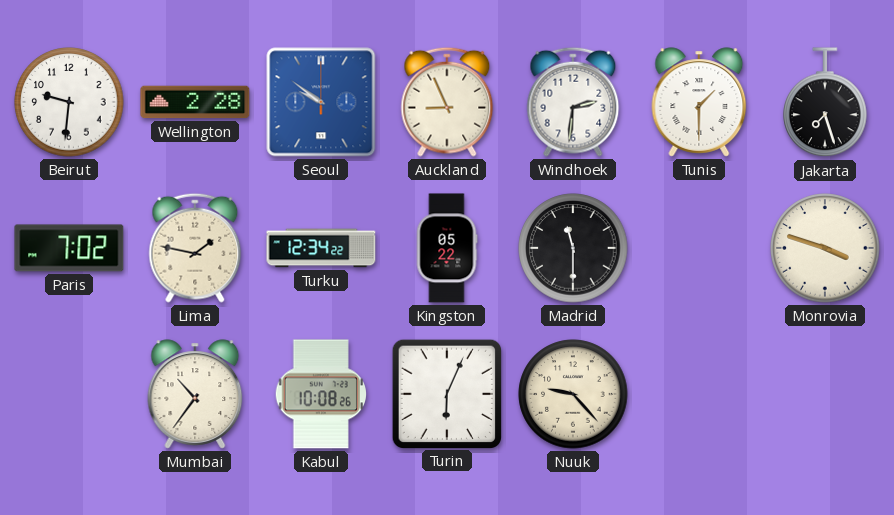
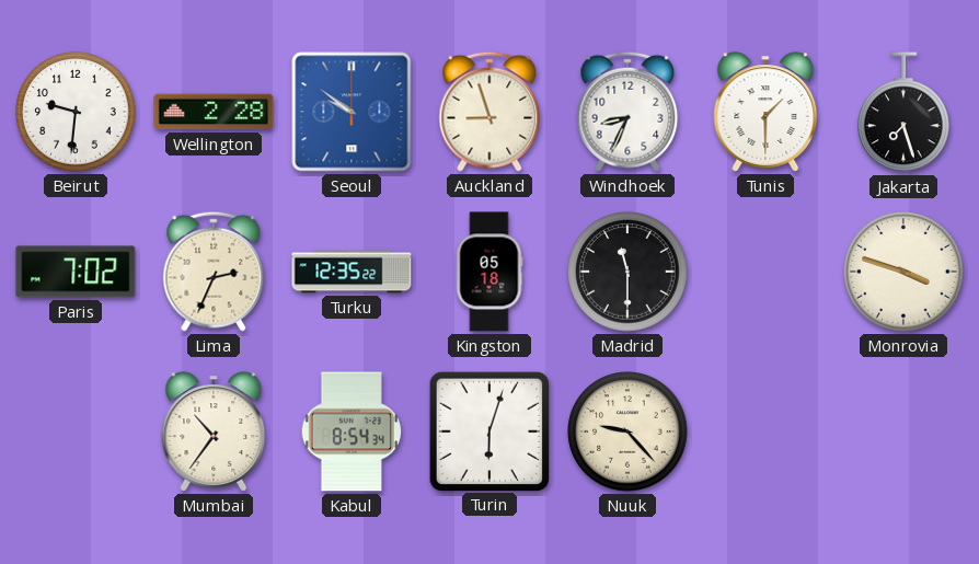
Auckland: 8:56 -> 8:57
Windhoek: 2:31 -> 8:34
Lima: 1:47 -> 2:34
Turku: 12:34 -> 12:35
Kingston: 05:22 -> 05:18
Kabul: 10:08 -> 8:54
Turin: 6:04 -> 6:03
